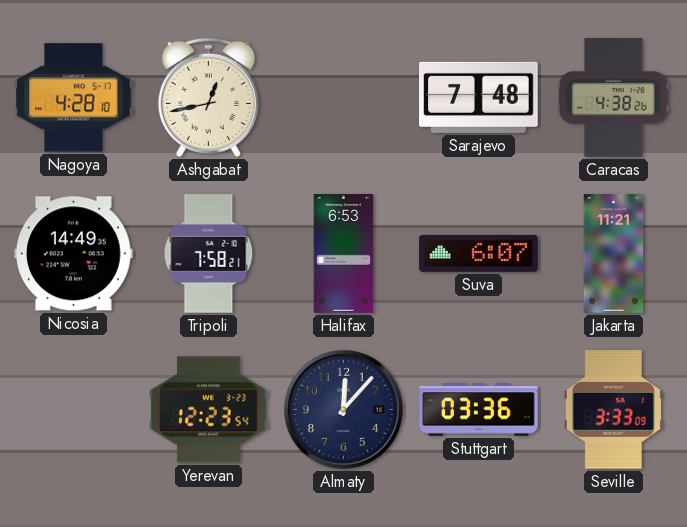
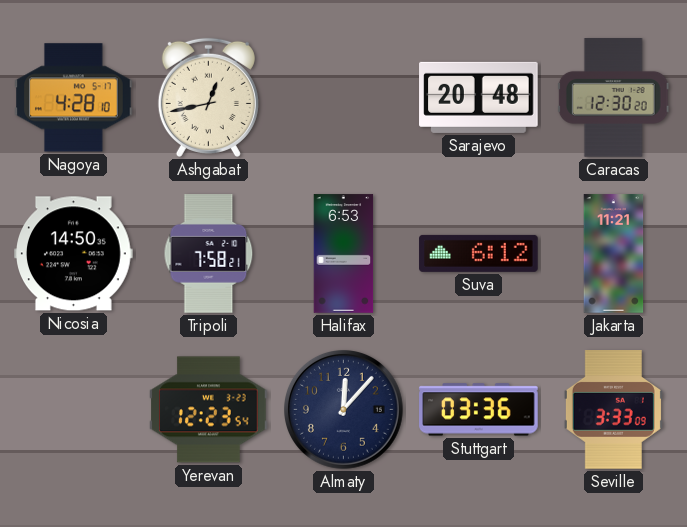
Sarajevo: 7:48 -> 20:48
Caracas: 4:38 -> 12:30
Nicosia: 14:49 -> 14:50
Suva: 6:07 -> 6:12
